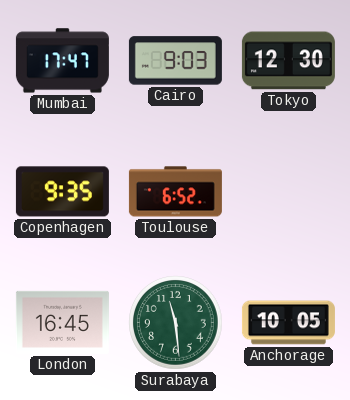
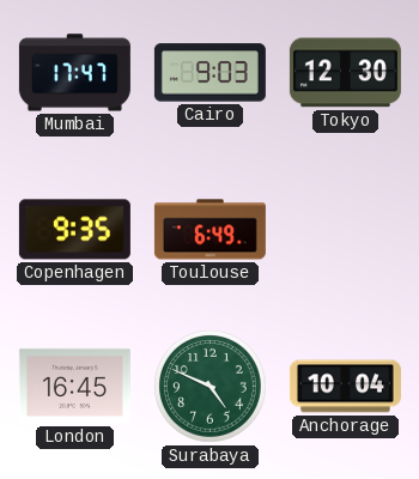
Toulouse: 6:52 -> 6:49
Surabaya: 11:29 -> 4:49
Anchorage: 10:05 -> 10:04
